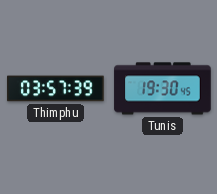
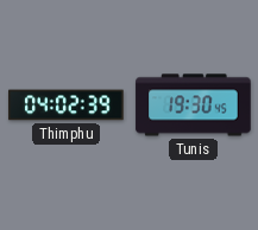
Thimphu: 03:57 -> 04:02
